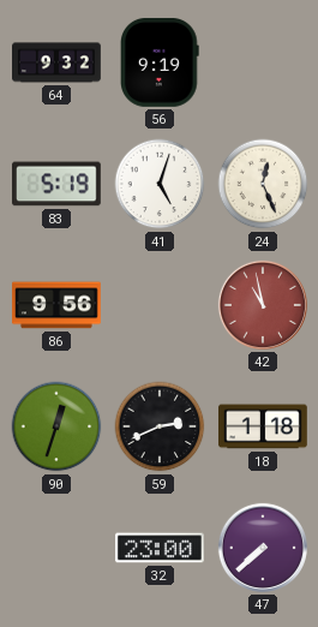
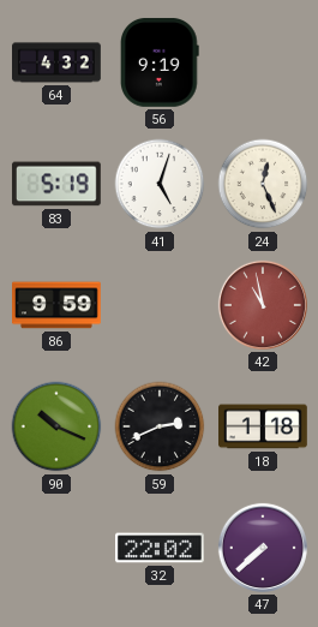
64: 9:32 -> 4:32
86: 9:56 -> 9:59
90: 12:33 -> 10:19
32: 23:00 -> 22:02
